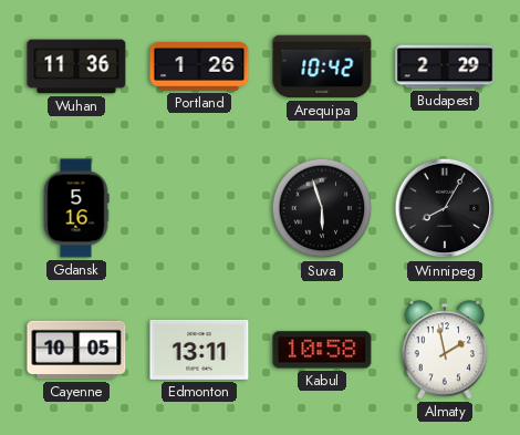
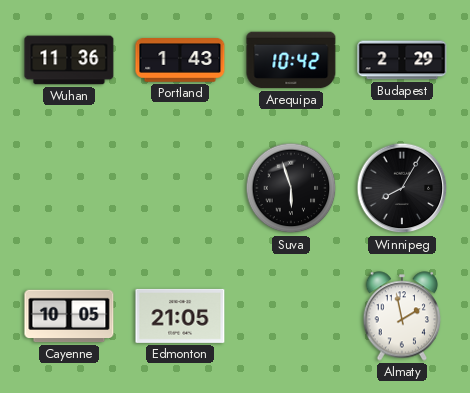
Portland: 1:26 -> 1:43
Gdansk: 5:16 -> none
Edmonton: 13:11 -> 21:05
Kabul: 10:58 -> none
